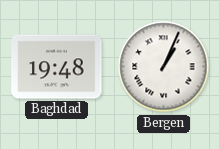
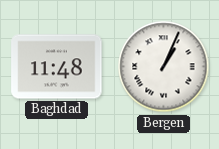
Baghdad: 19:48 -> 11:48
